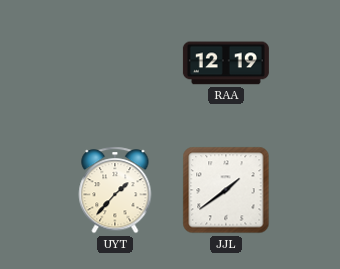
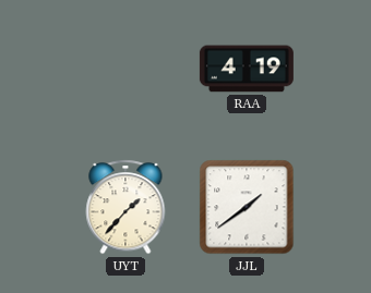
RAA: 12:19 -> 4:19
